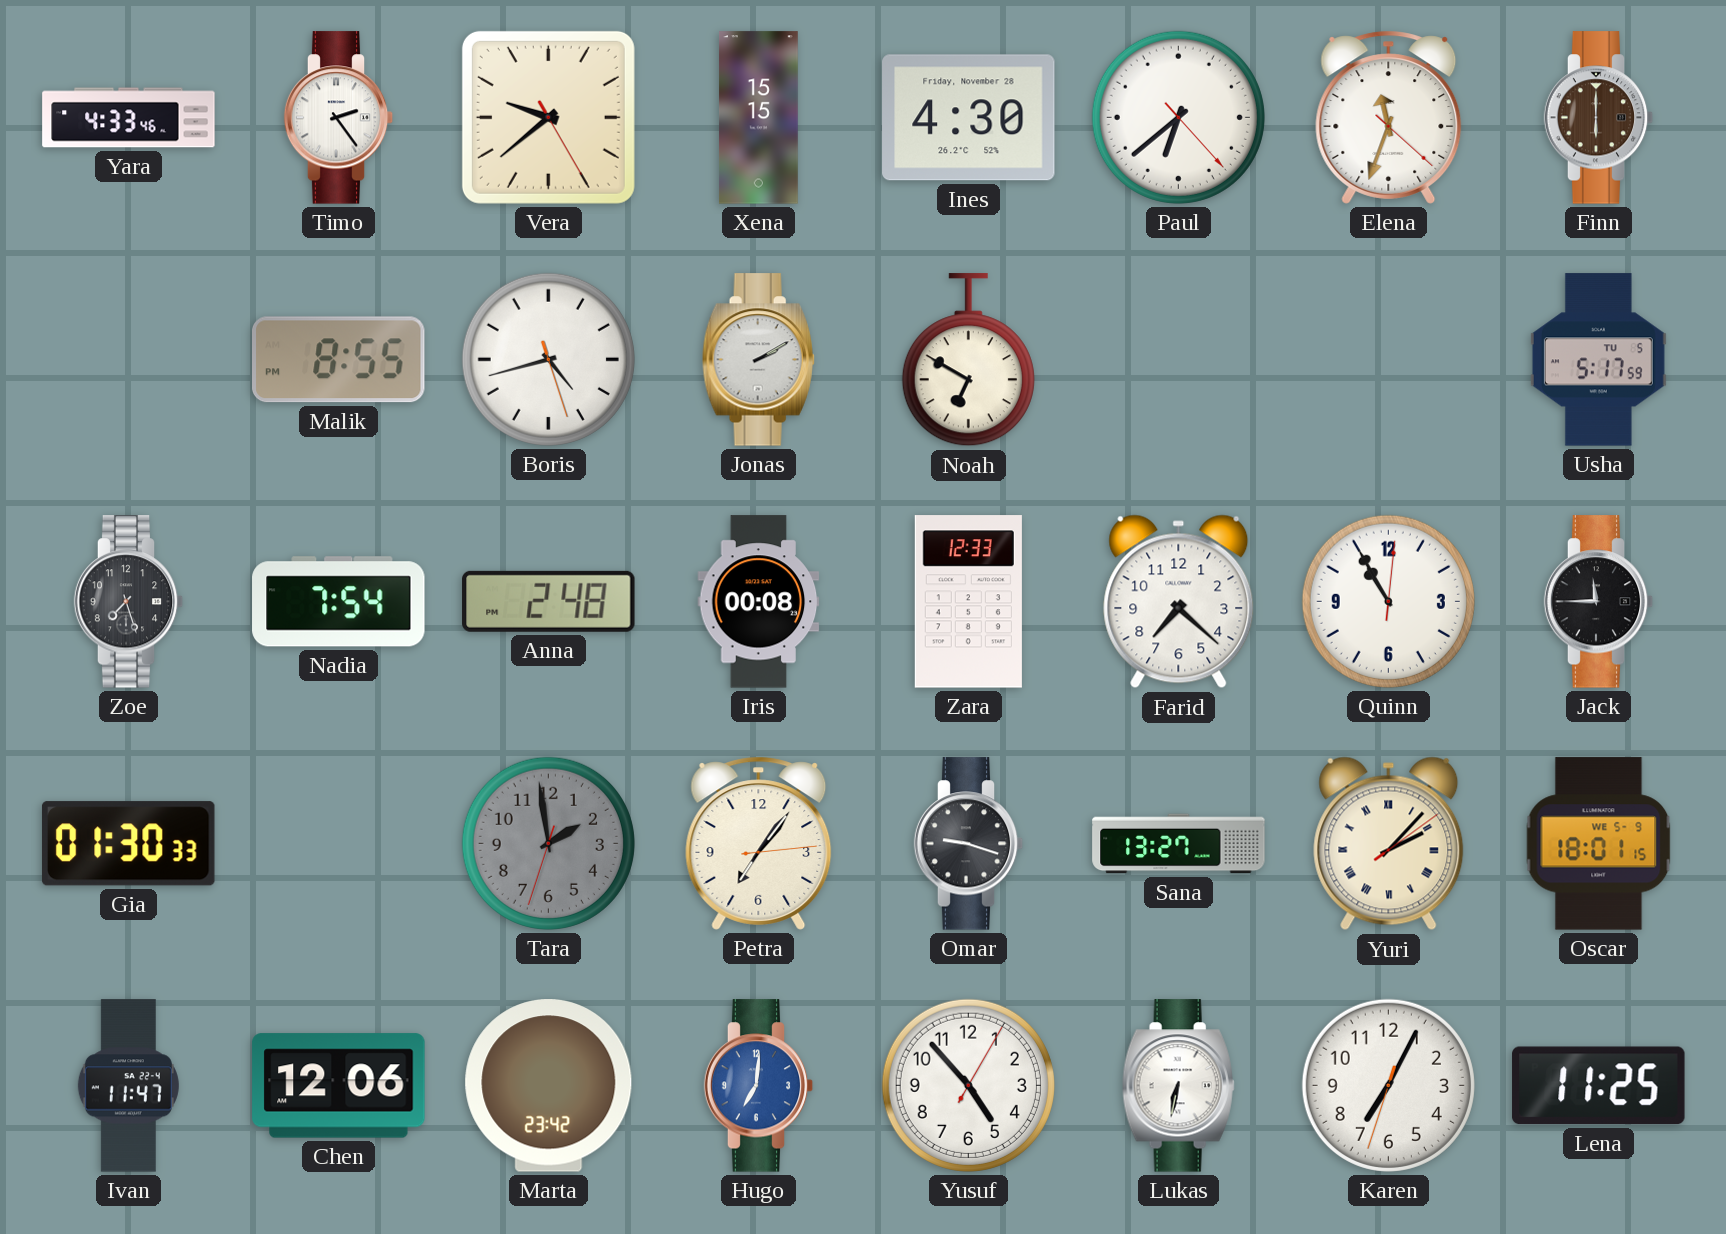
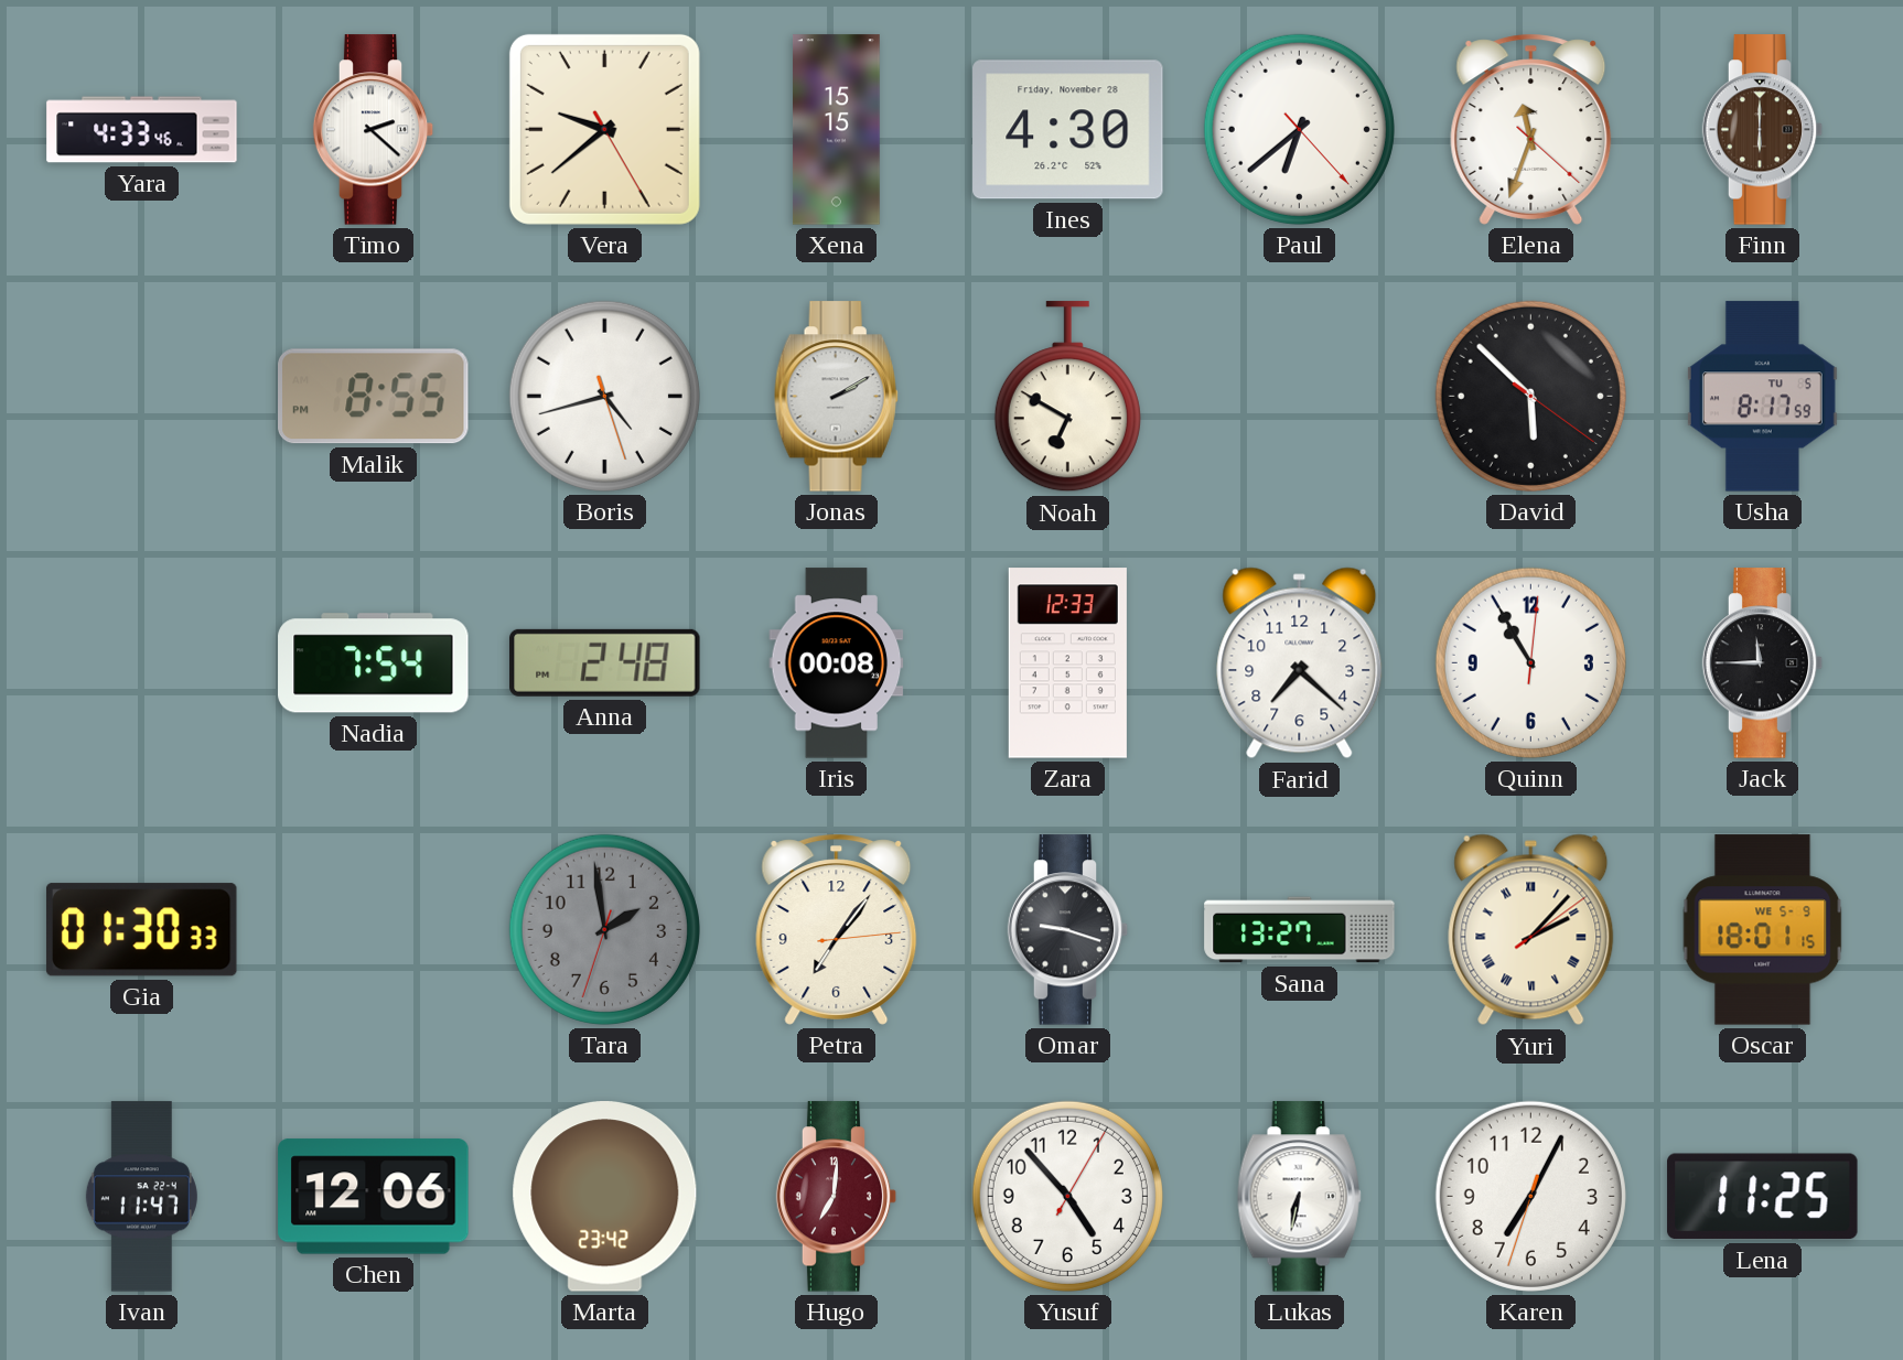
Timo: 2:24 -> 2:22
David: none -> 5:52
Usha: 5:17 -> 8:17
Zoe: 7:27 -> none
Hugo dial: blue -> burgundy
